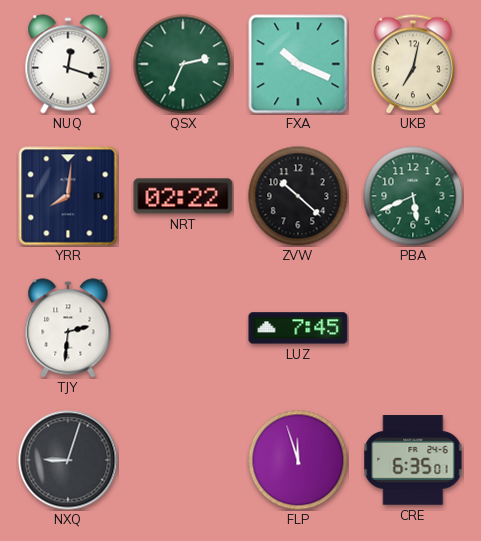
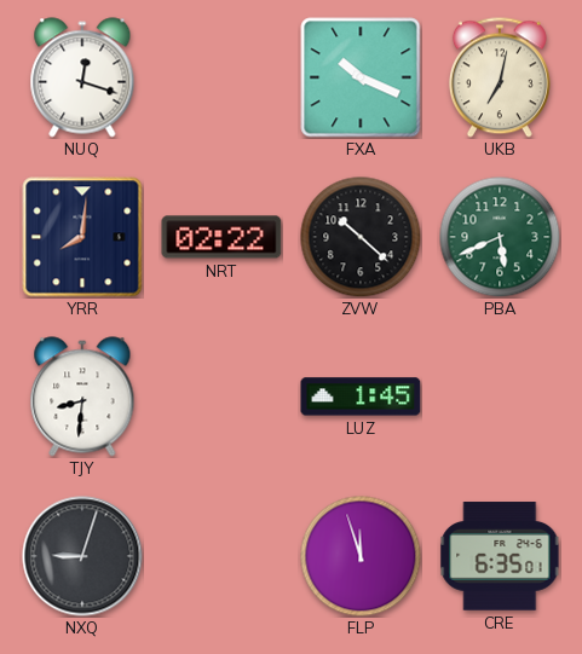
QSX: 2:34 -> none
TJY: 2:31 -> 8:31
LUZ: 7:45 -> 1:45
